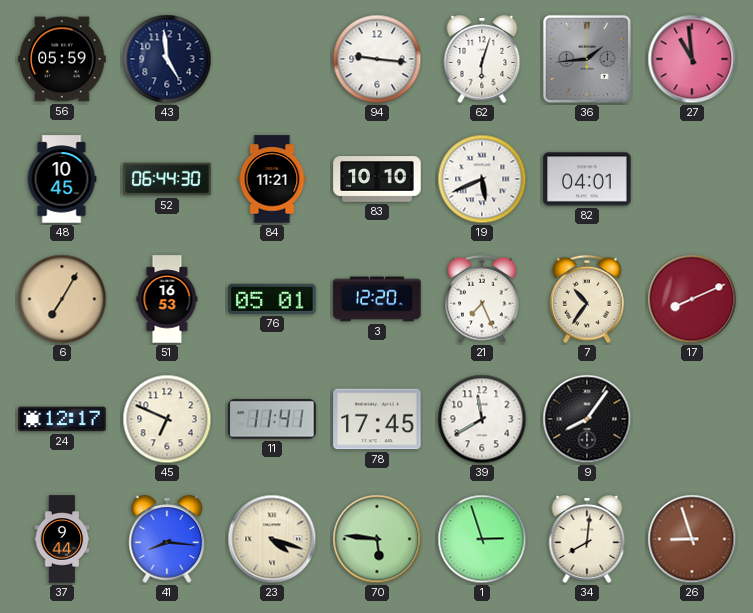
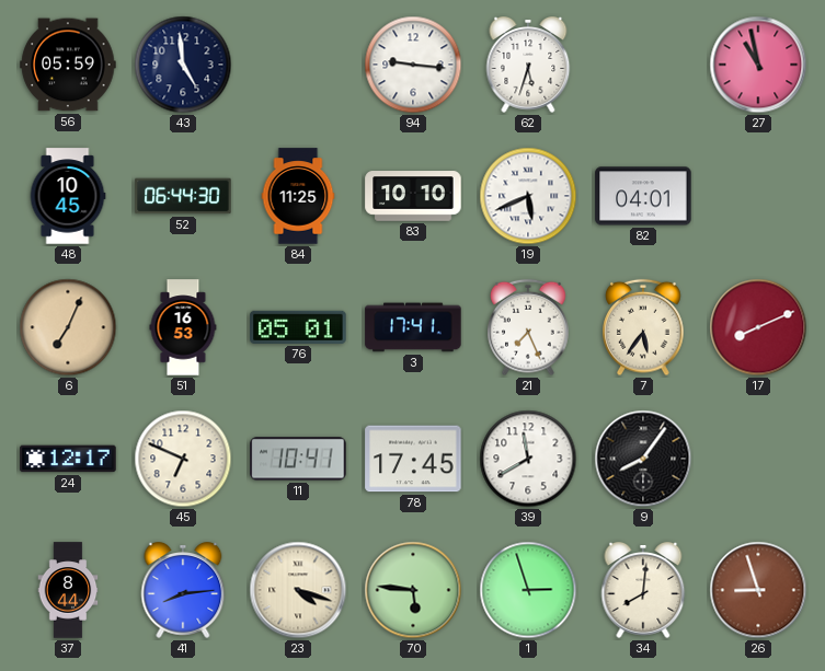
62: 6:03 -> 5:33
36: 1:44 -> none
27: 10:59 -> 10:58
84: 11:21 -> 11:25
6: 7:05 -> 7:04
3: 12:20 -> 17:41
7: 10:36 -> 5:36
11: 11:41 -> 10:41
37: 9:44 -> 8:44
41: 8:16 -> 8:14
